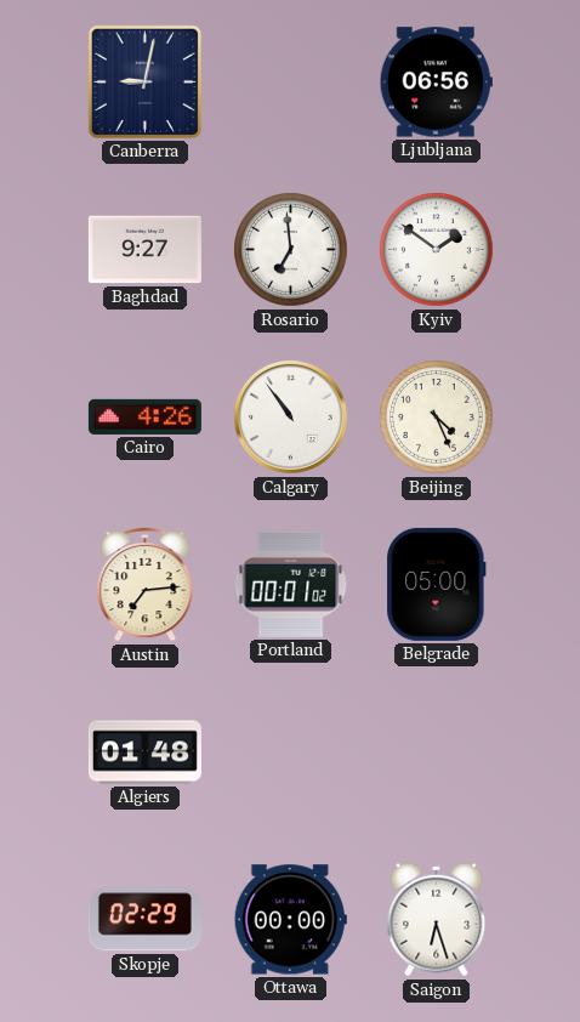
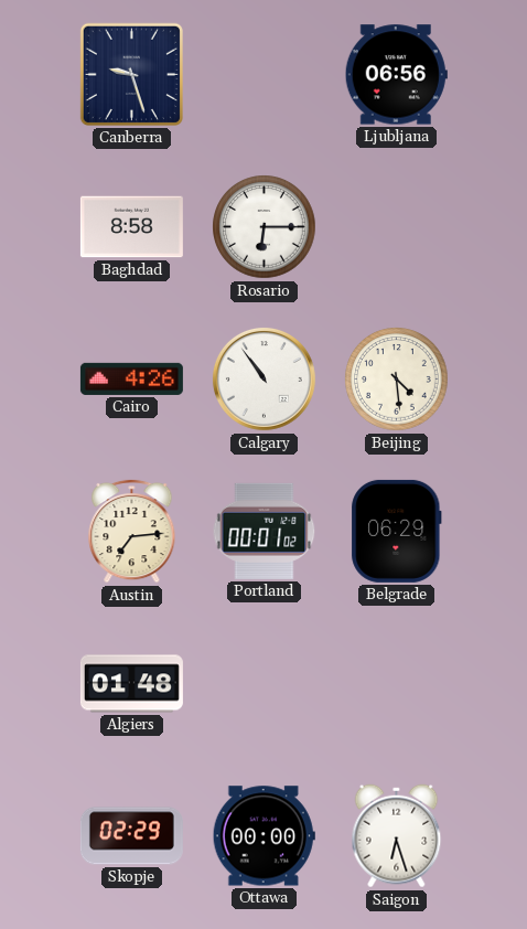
Canberra: 9:02 -> 9:27
Baghdad: 9:27 -> 8:58
Rosario: 6:59 -> 6:15
Kyiv: 1:51 -> none
Beijing: 4:26 -> 4:29
Belgrade: 05:00 -> 06:29
